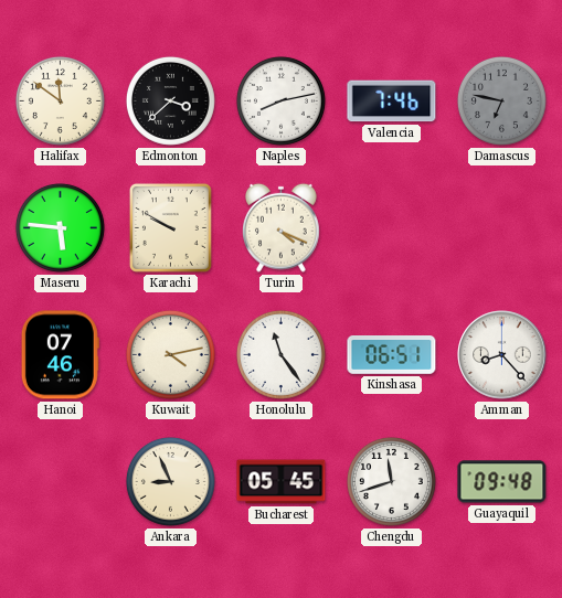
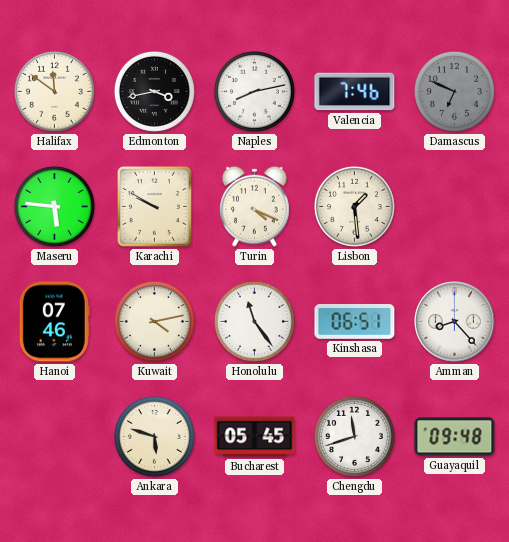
Edmonton: 3:38 -> 3:43
Damascus: 6:47 -> 6:49
Lisbon: none -> 1:29
Ankara: 8:56 -> 5:48
